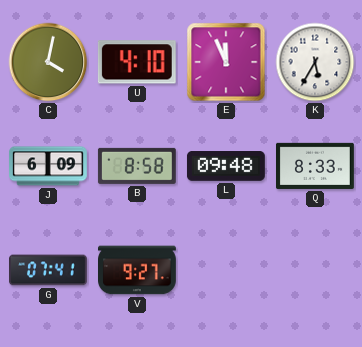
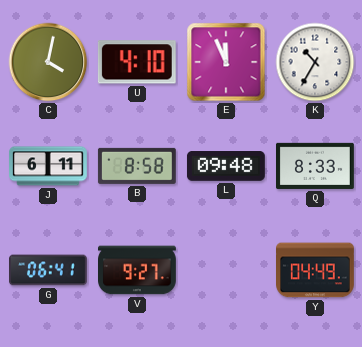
K: 5:35 -> 10:35
J: 6:09 -> 6:11
G: 07:41 -> 06:41
Y: none -> 04:49
